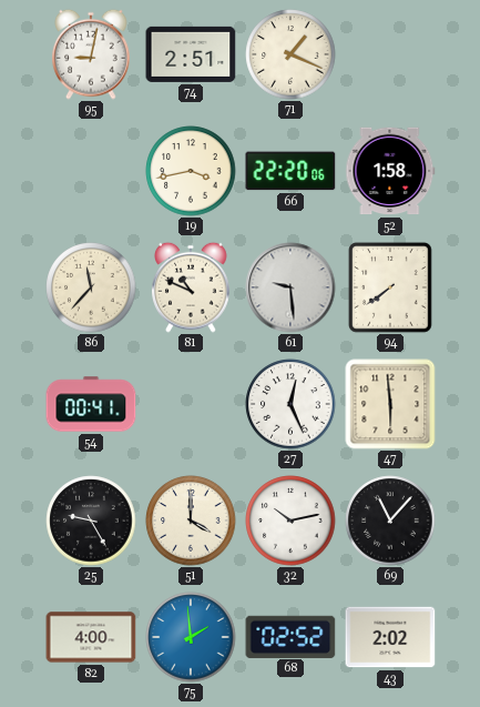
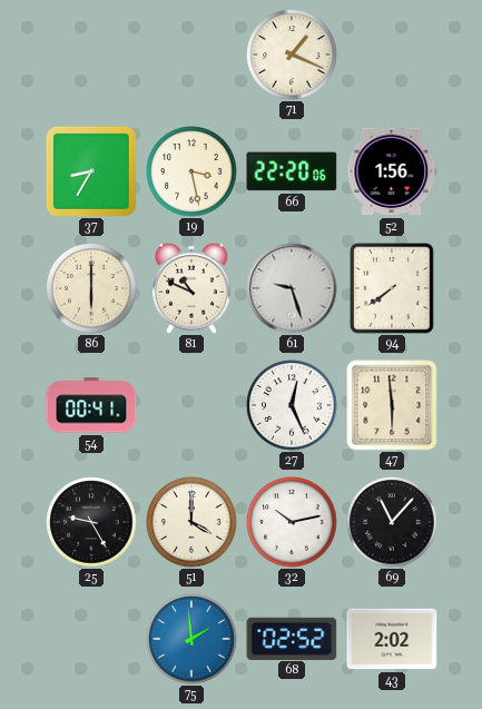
95: 9:02 -> none
74: 2:51 -> none
37: none -> 8:35
19: 3:43 -> 3:28
52: 1:58 -> 1:56
86: 11:37 -> 6:00
61: 9:29 -> 9:27
82: 4:00 -> none
